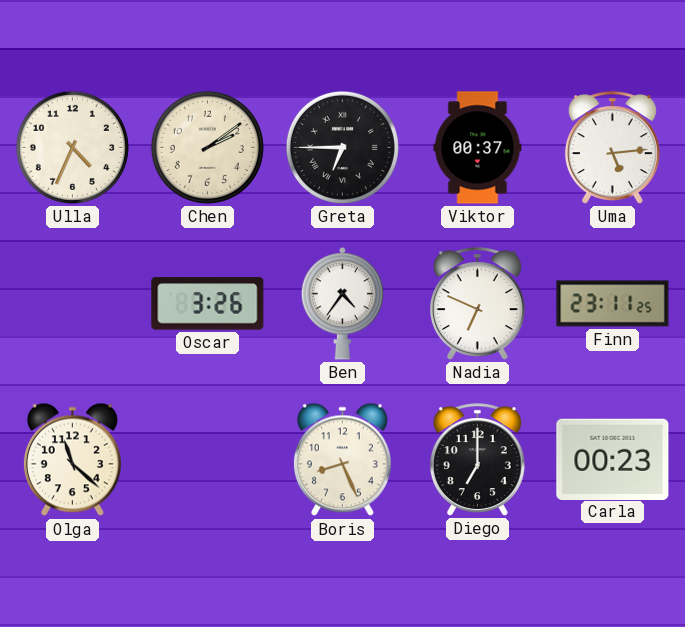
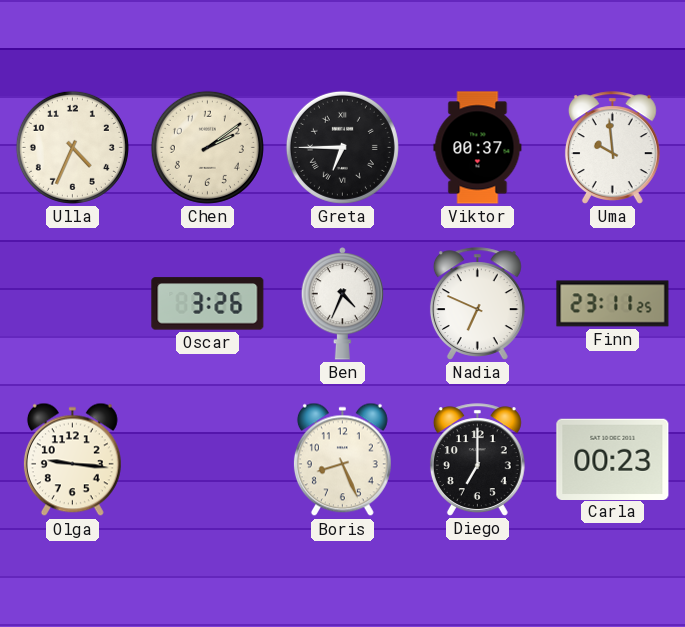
Uma: 5:14 -> 9:59
Ben: 4:36 -> 4:34
Olga: 11:22 -> 9:16
